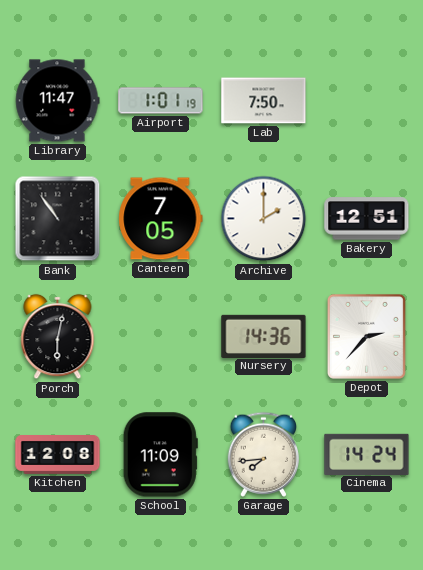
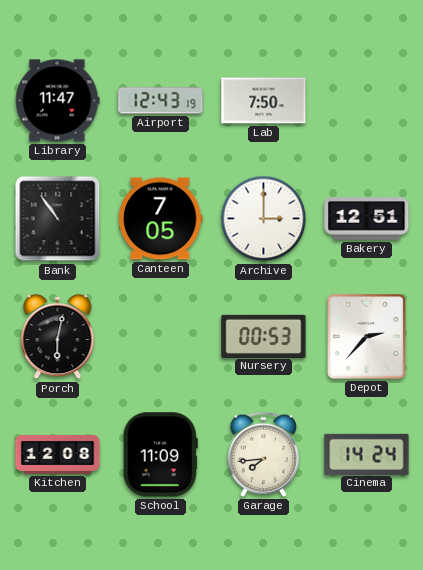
Airport: 1:01 -> 12:43
Archive: 2:00 -> 3:00
Nursery: 14:36 -> 00:53
